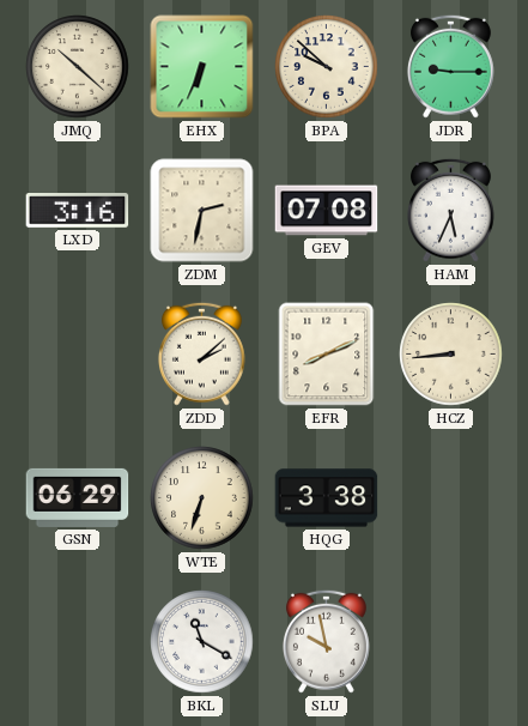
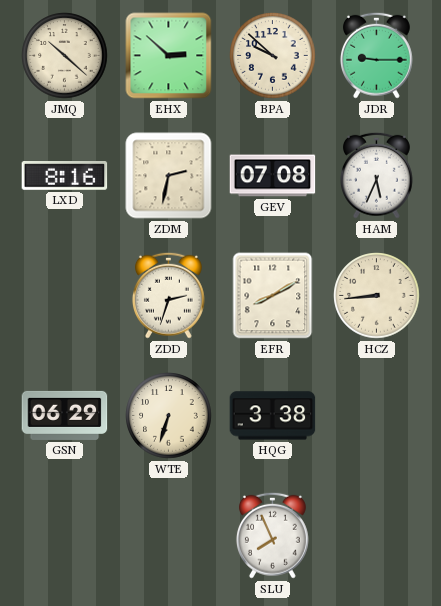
EHX: 6:34 -> 2:52
LXD: 3:16 -> 8:16
ZDD: 2:08 -> 2:33
EFR: 8:11 -> 8:10
BKL: 11:20 -> none
SLU: 9:58 -> 7:56
